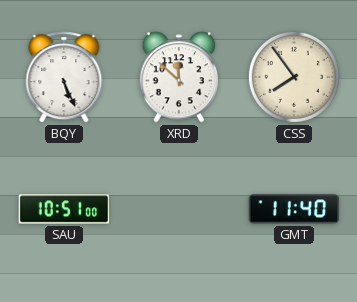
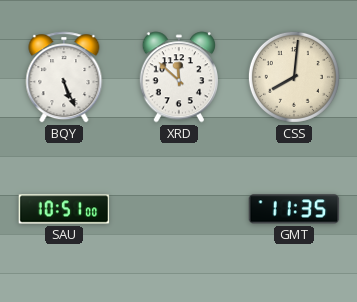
CSS: 7:54 -> 8:01
GMT: 11:40 -> 11:35
